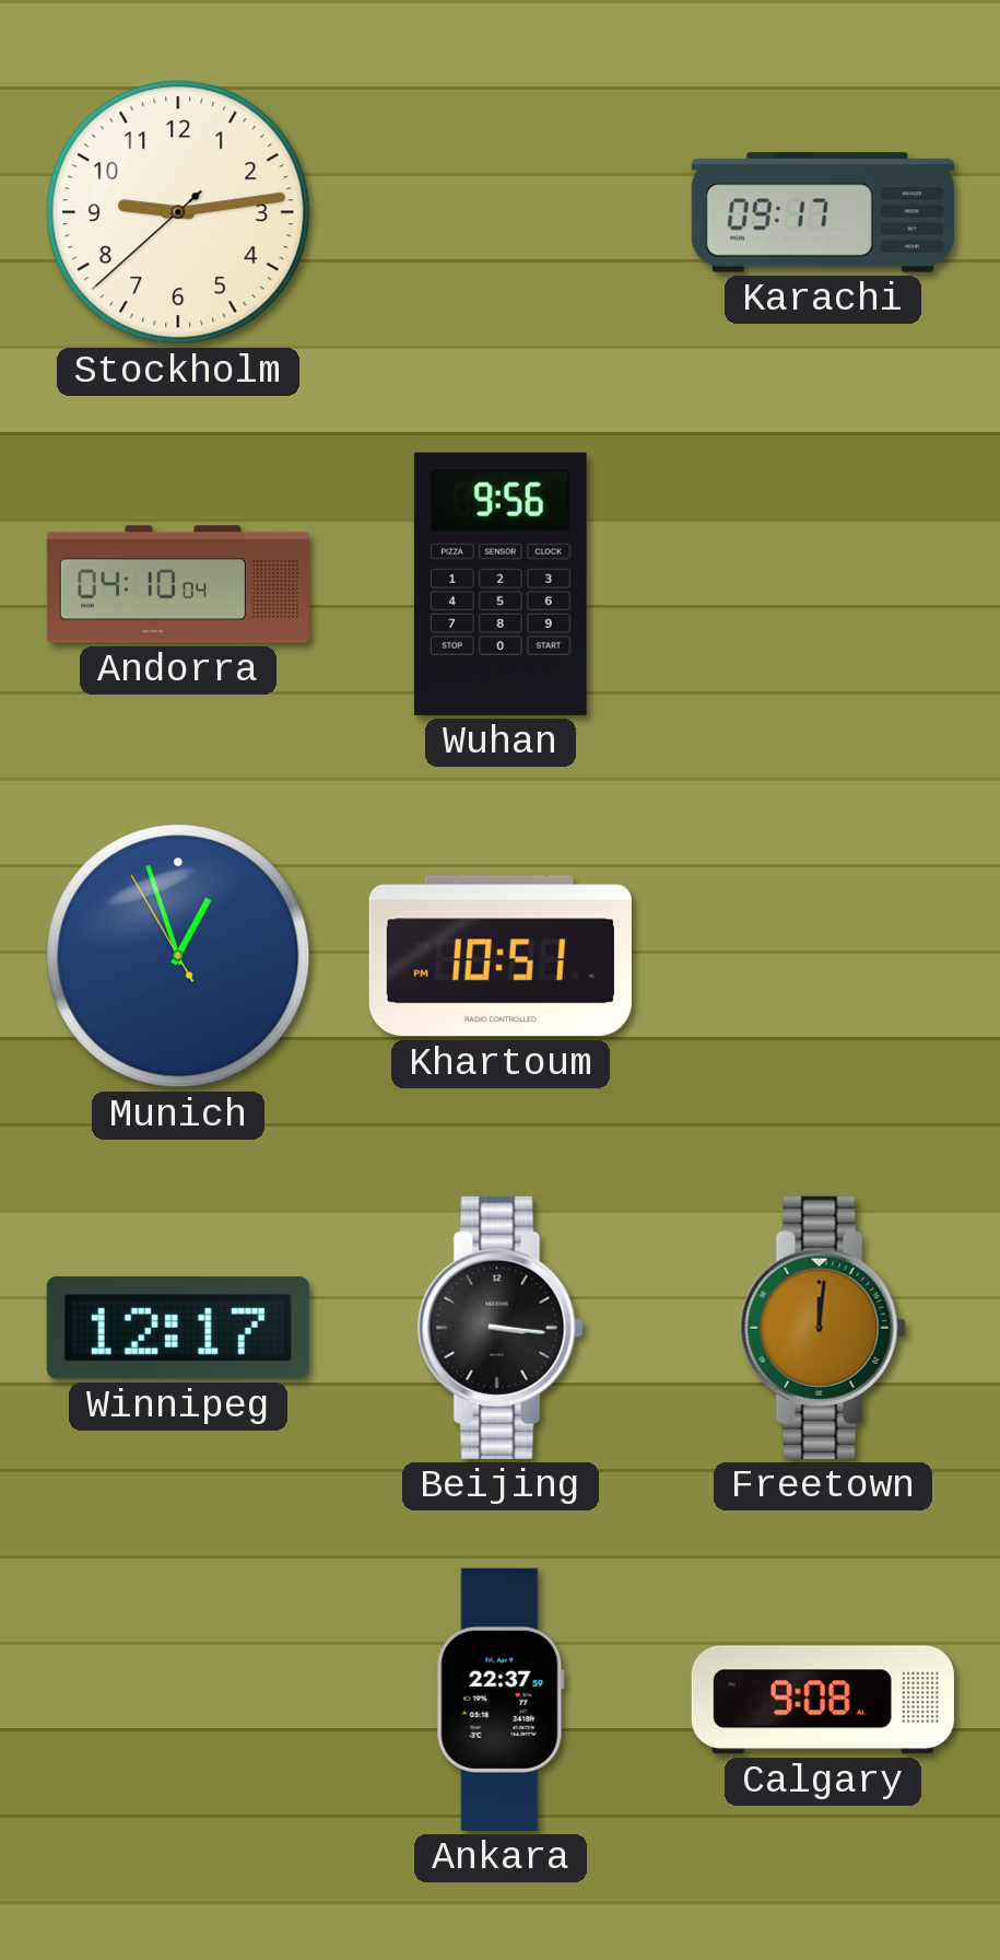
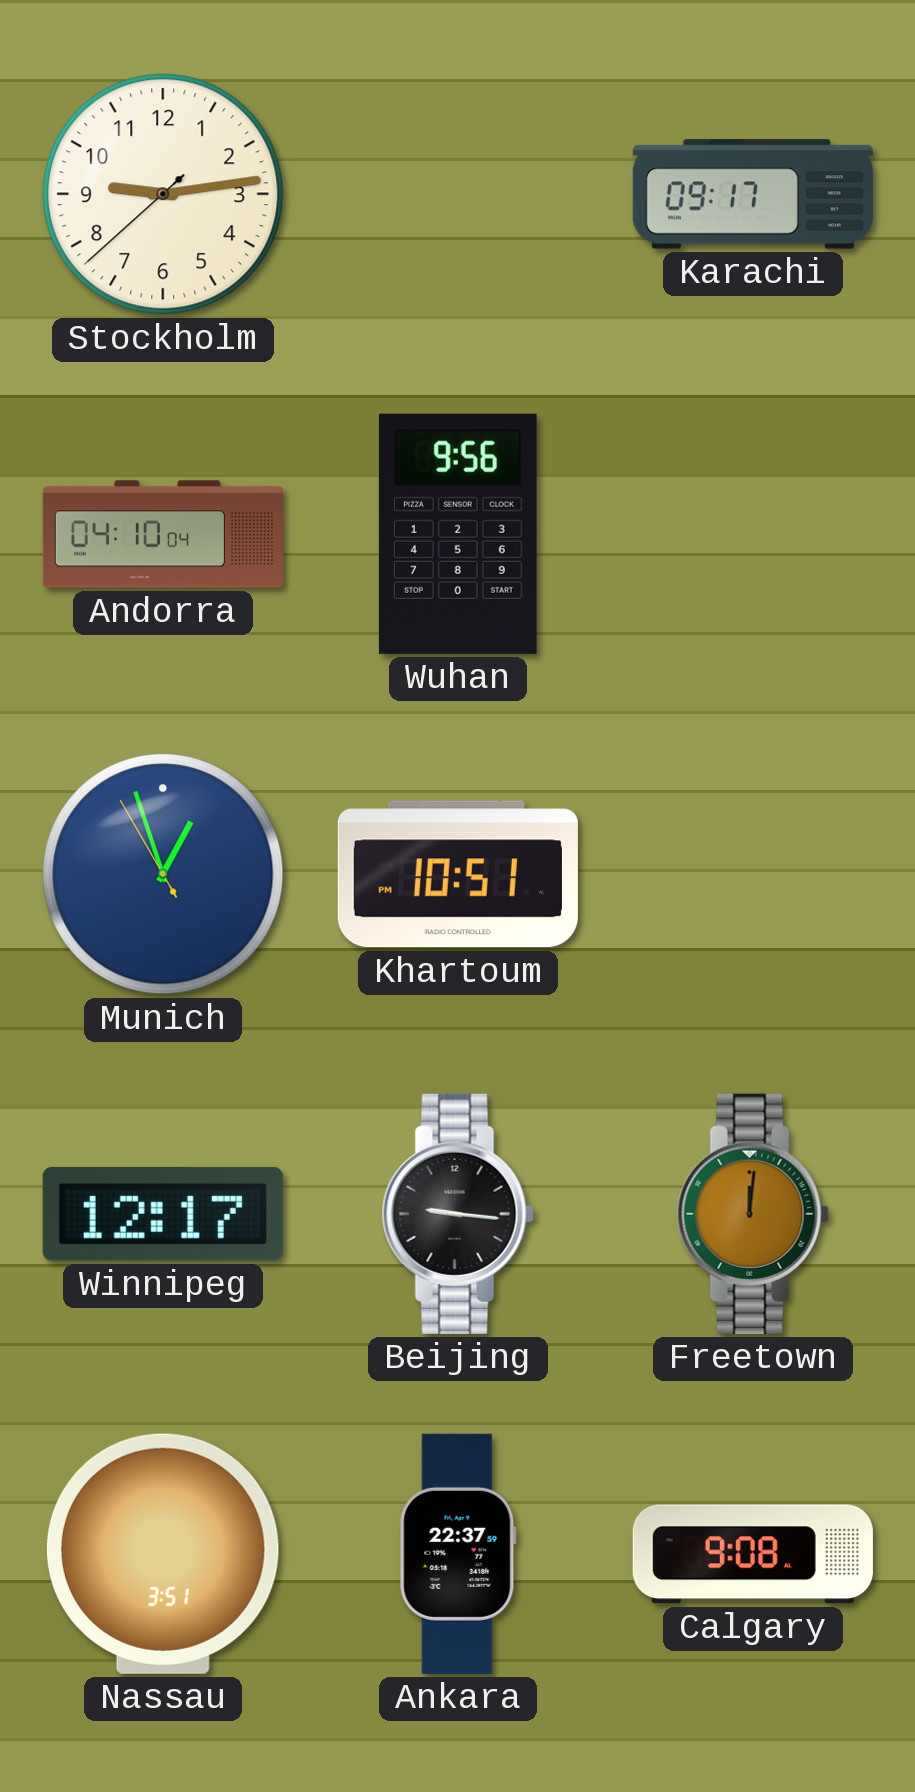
Beijing: 3:16 -> 9:16
Nassau: none -> 3:51
